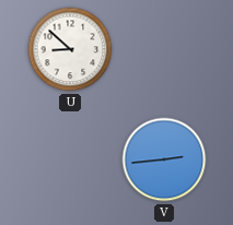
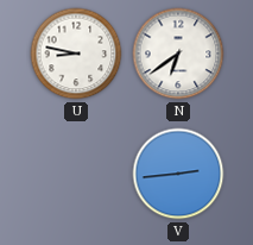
U: 8:52 -> 8:47
N: none -> 6:39
